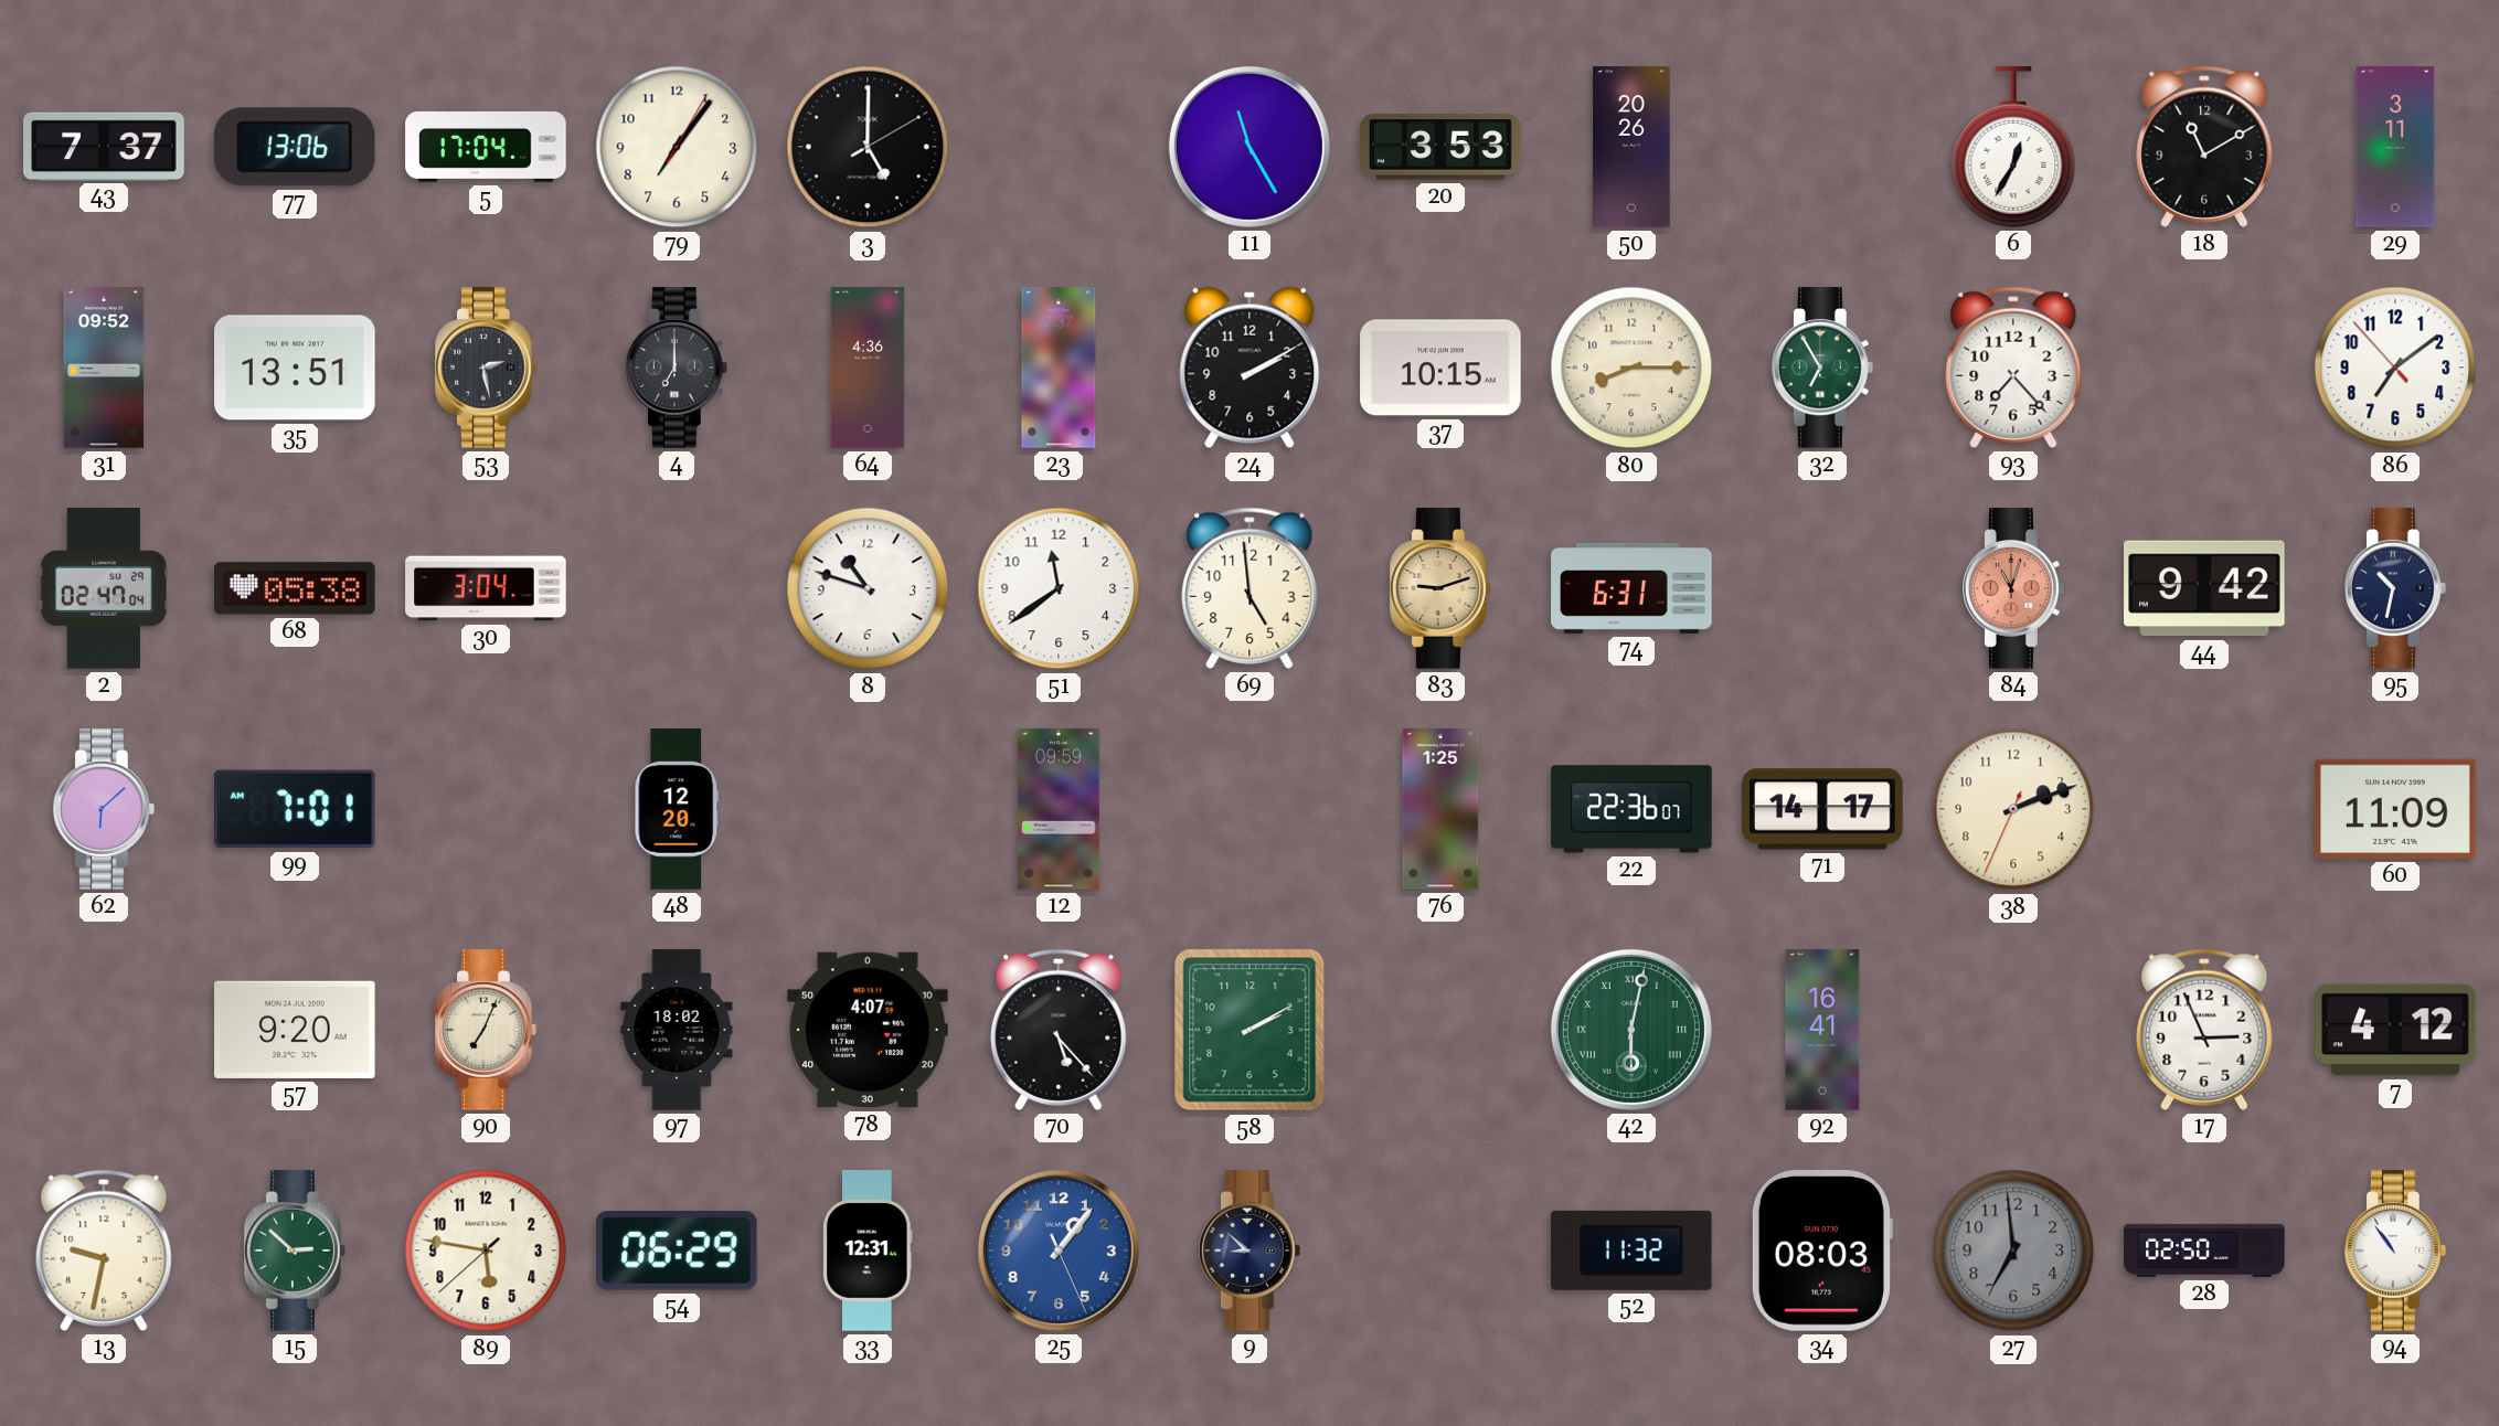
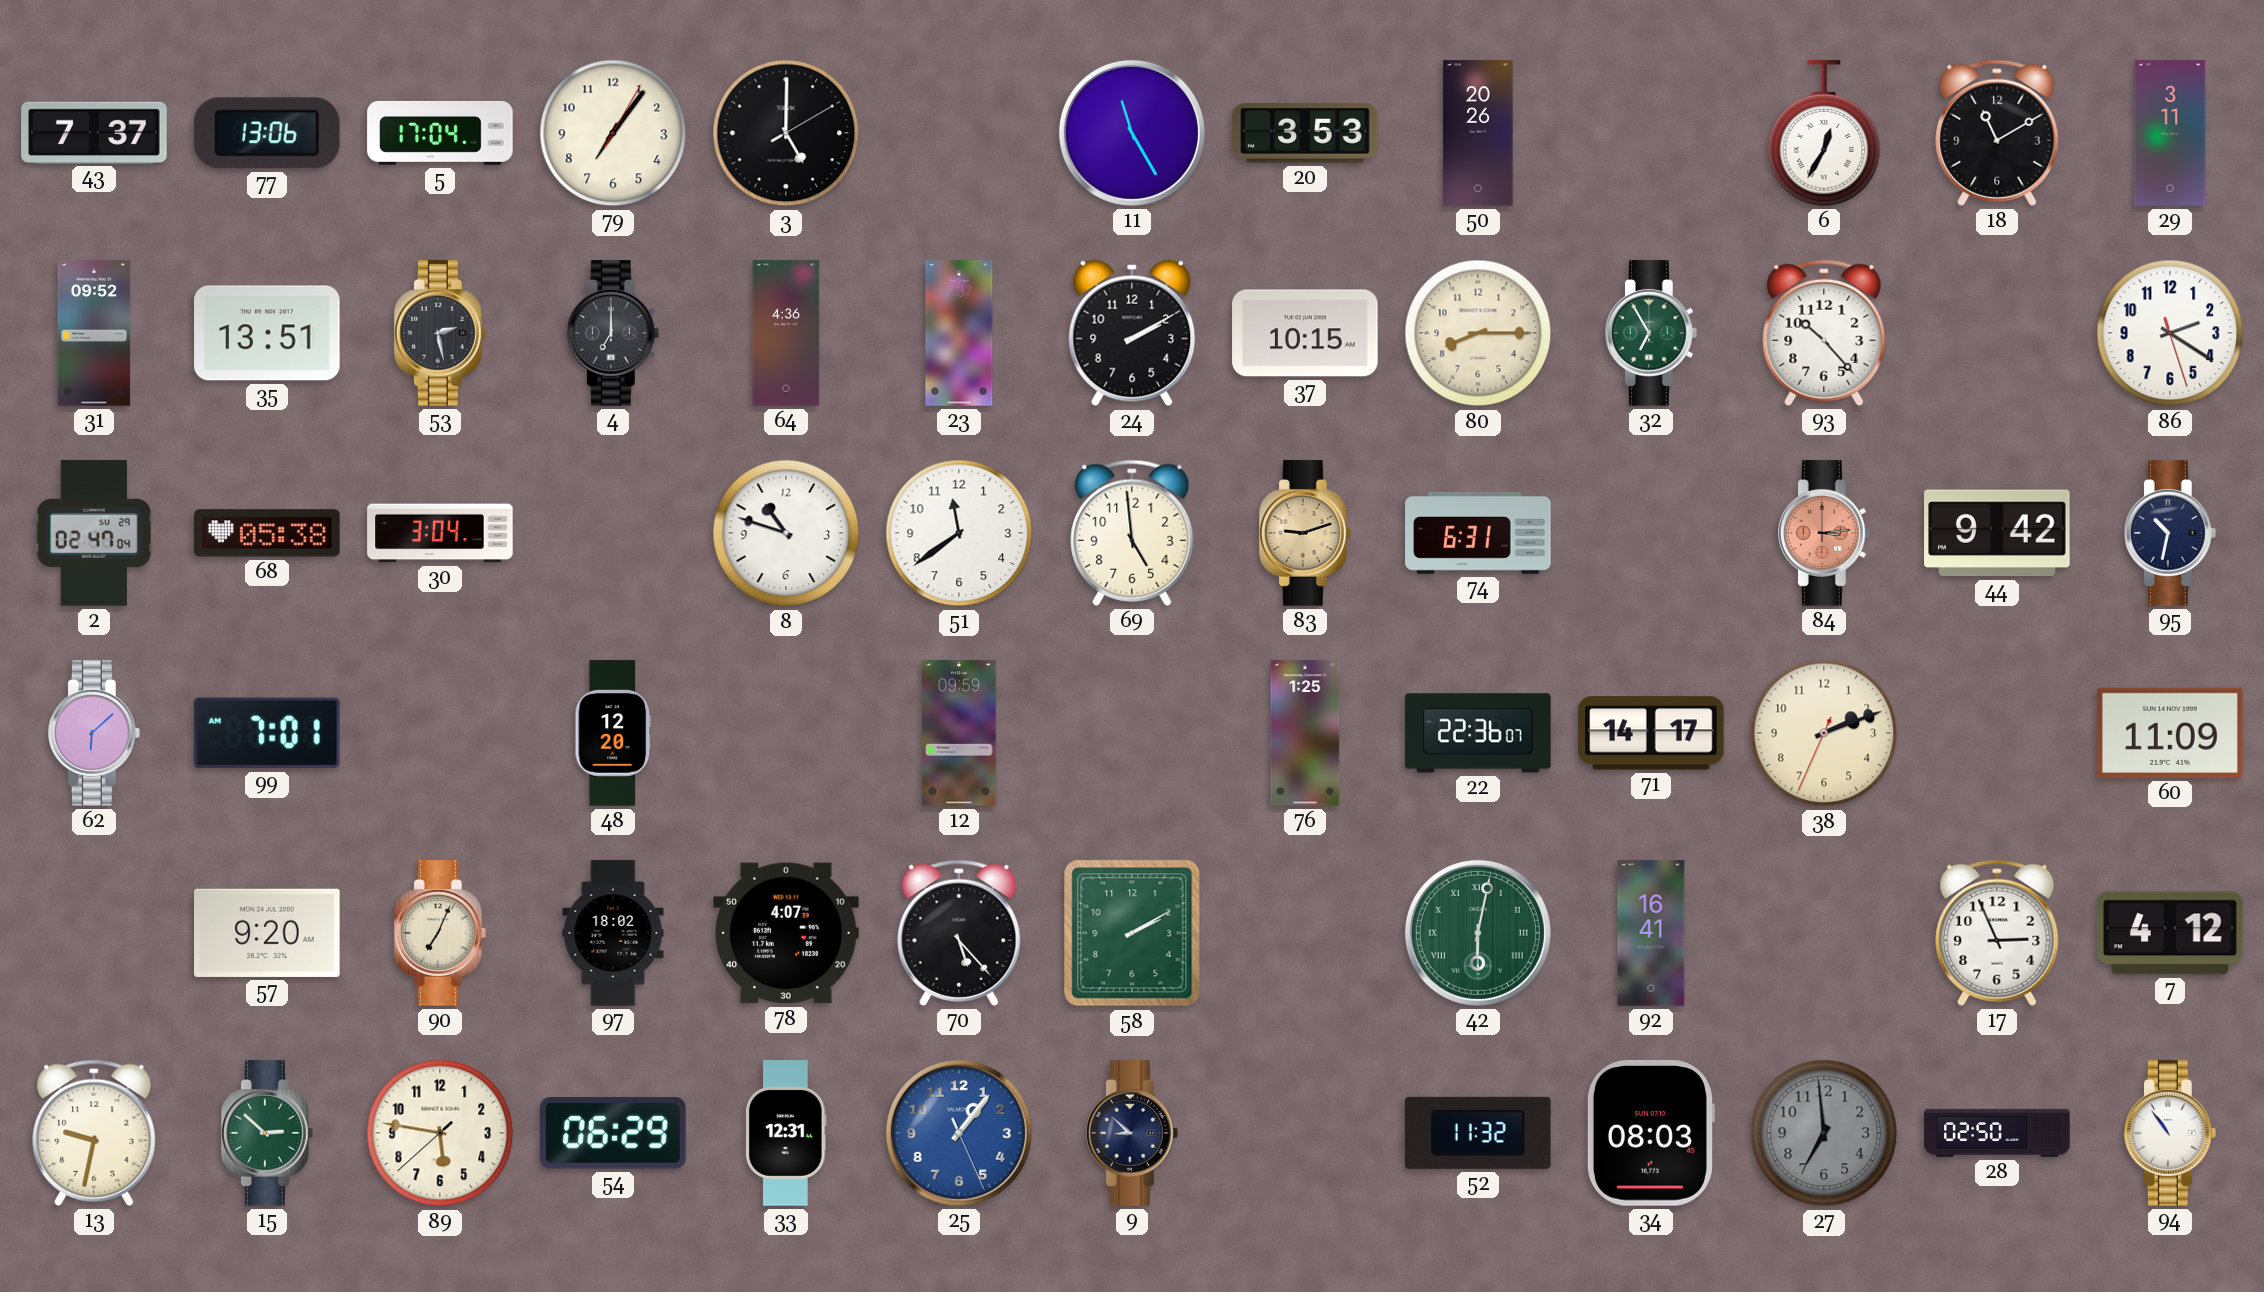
93: 7:23 -> 10:23
86: 7:08 -> 2:20
84: 11:03 -> 3:14
